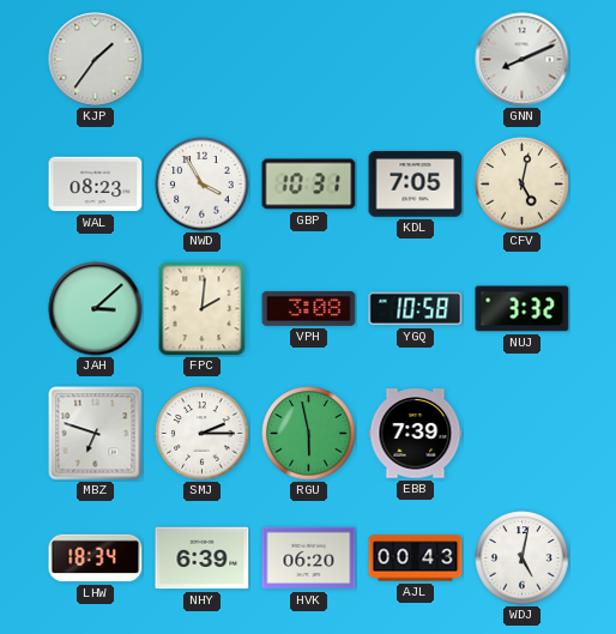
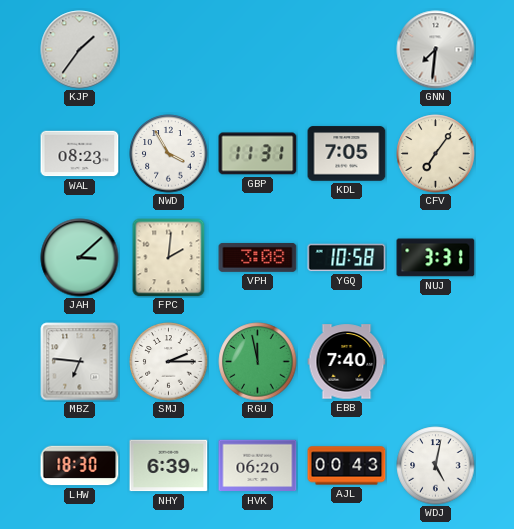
GNN: 8:11 -> 7:31
GBP: 10:31 -> 11:31
CFV: 5:02 -> 7:06
NUJ: 3:32 -> 3:31
MBZ: 6:48 -> 6:46
RGU: 5:58 -> 11:58
EBB: 7:39 -> 7:40
LHW: 18:34 -> 18:30
